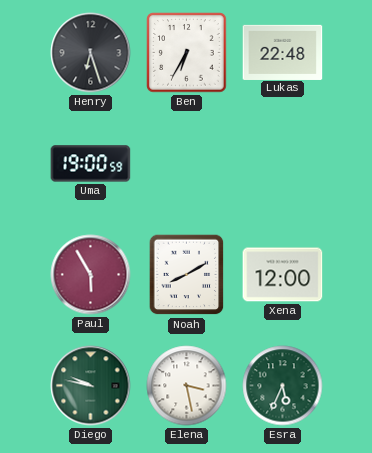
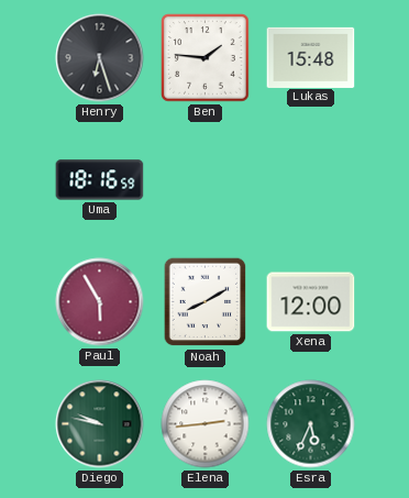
Ben: 6:35 -> 1:46
Lukas: 22:48 -> 15:48
Uma: 19:00 -> 18:16
Elena: 3:28 -> 2:44
